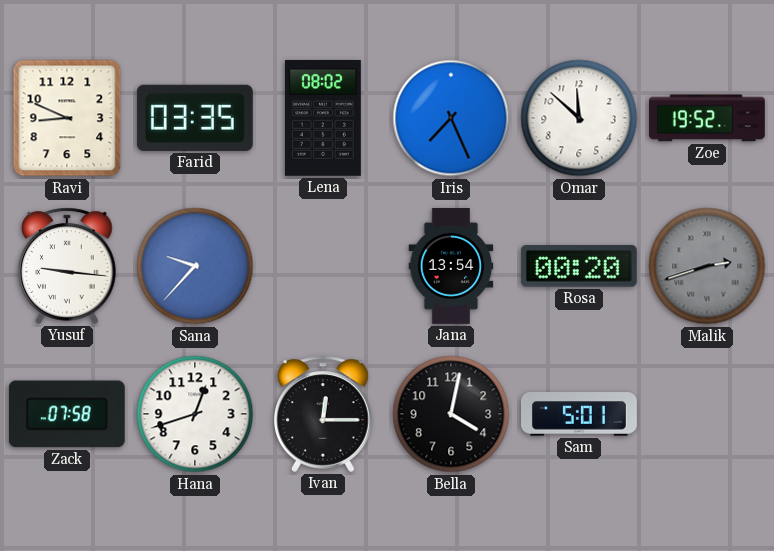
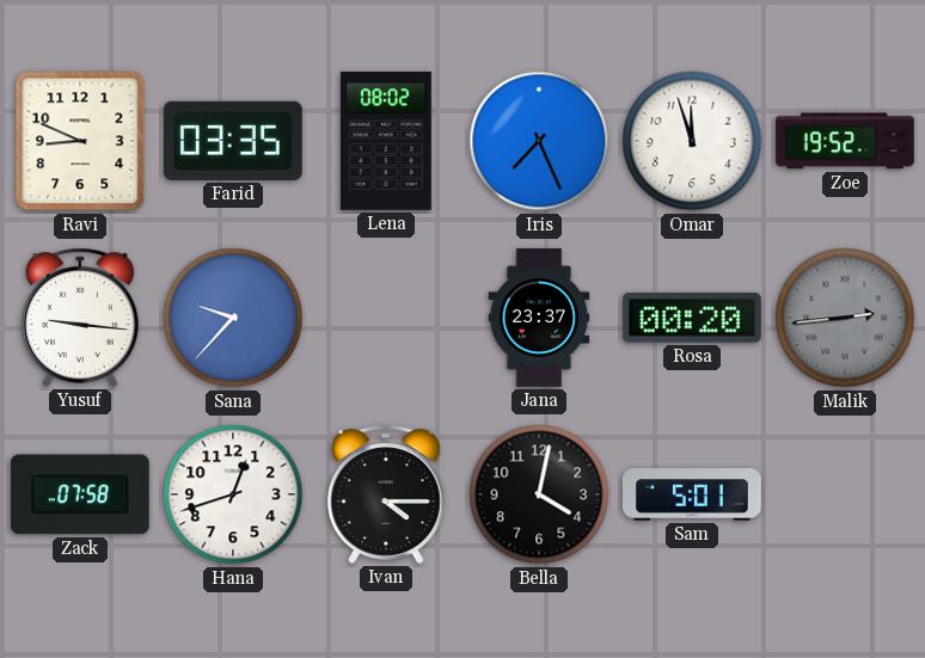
Omar: 11:52 -> 11:57
Jana: 13:54 -> 23:37
Malik: 2:42 -> 2:44
Ivan: 12:15 -> 4:15
